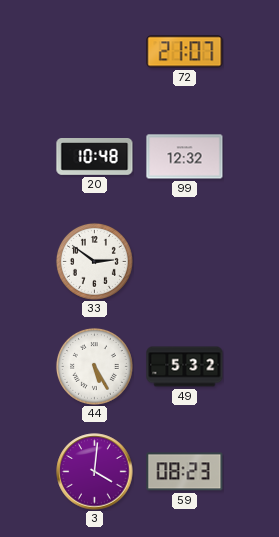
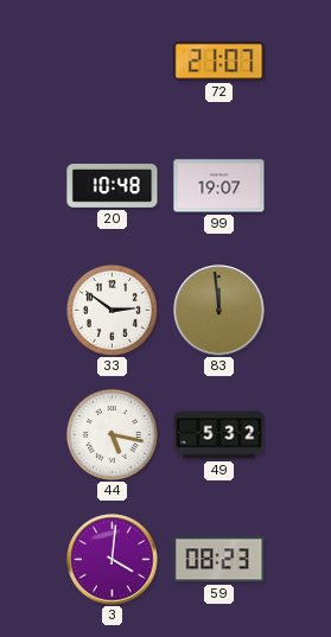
99: 12:32 -> 19:07
83: none -> 11:59
44: 5:25 -> 5:17
